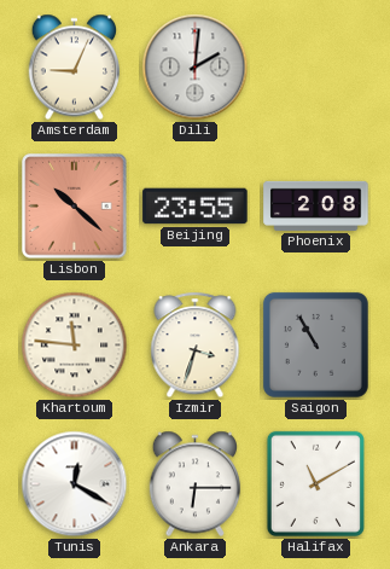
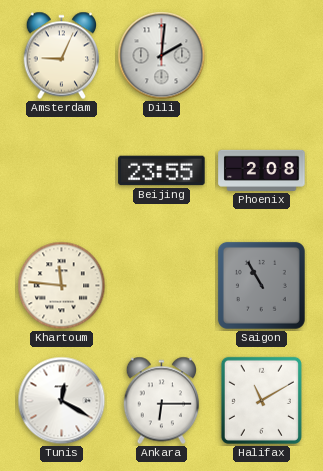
Lisbon: 10:22 -> none
Izmir: 3:33 -> none
